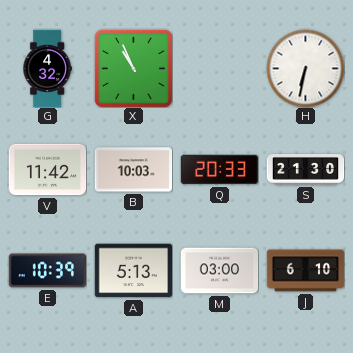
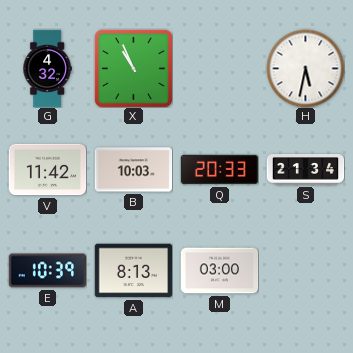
H: 6:32 -> 5:32
S: 21:30 -> 21:34
A: 5:13 -> 8:13
J: 6:10 -> none
